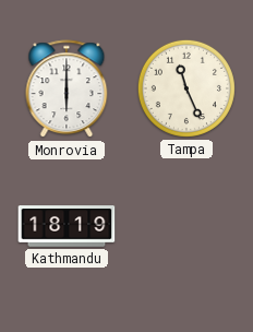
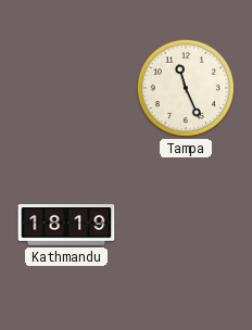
Monrovia: 6:00 -> none
